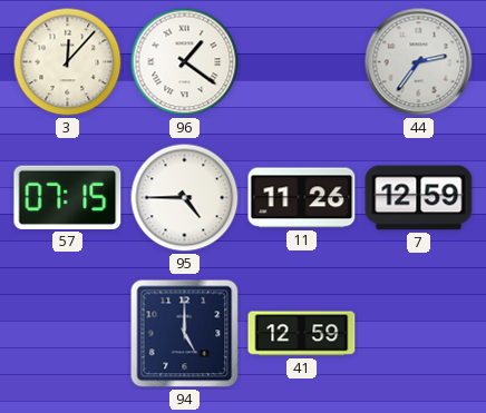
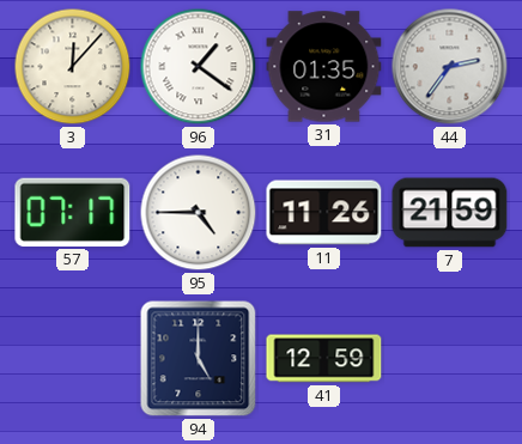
31: none -> 01:35
57: 07:15 -> 07:17
7: 12:59 -> 21:59
